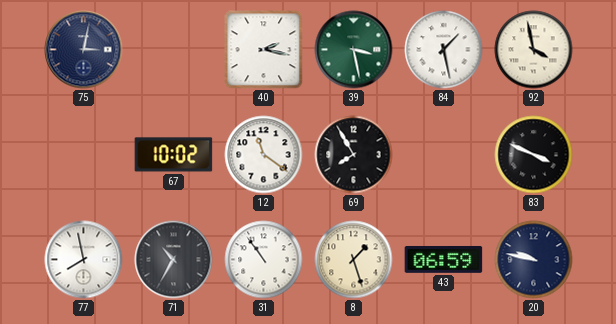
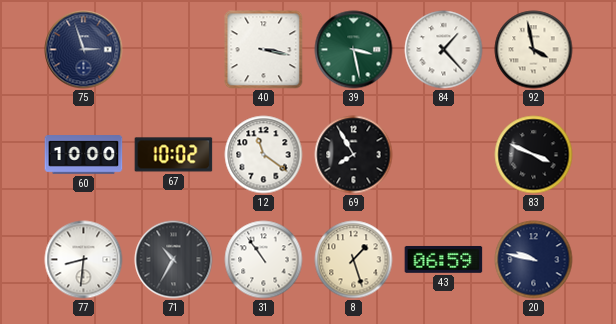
75: 3:02 -> 2:57
40: 2:17 -> 3:17
84: 1:28 -> 1:23
60: none -> 10:00
77: 7:58 -> 8:31
